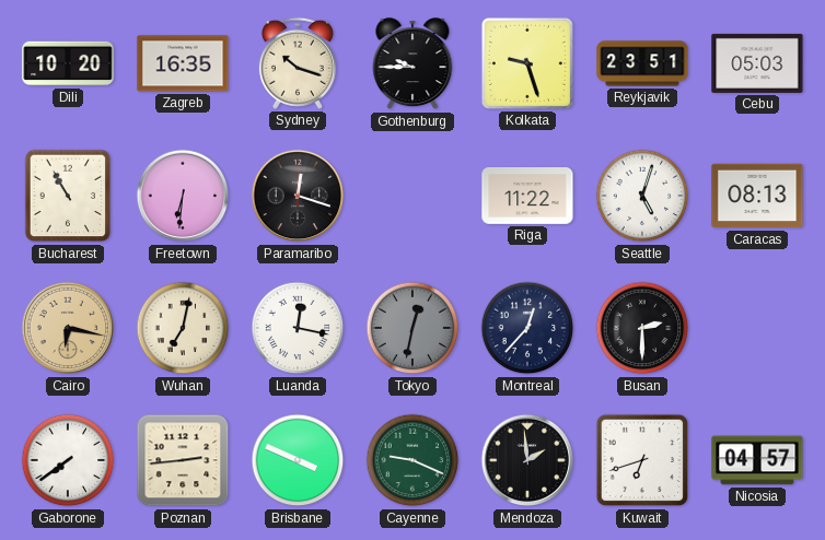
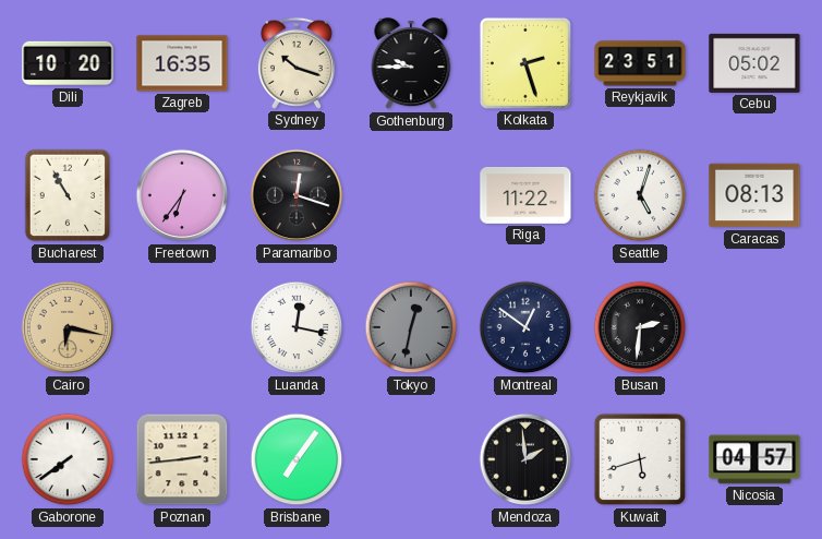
Kolkata: 9:27 -> 2:27
Cebu: 05:03 -> 05:02
Freetown: 6:31 -> 6:36
Wuhan: 7:02 -> none
Montreal: 12:37 -> 12:51
Busan: 2:30 -> 2:31
Brisbane: 3:49 -> 7:06
Cayenne: 9:19 -> none
Kuwait: 6:42 -> 5:42
